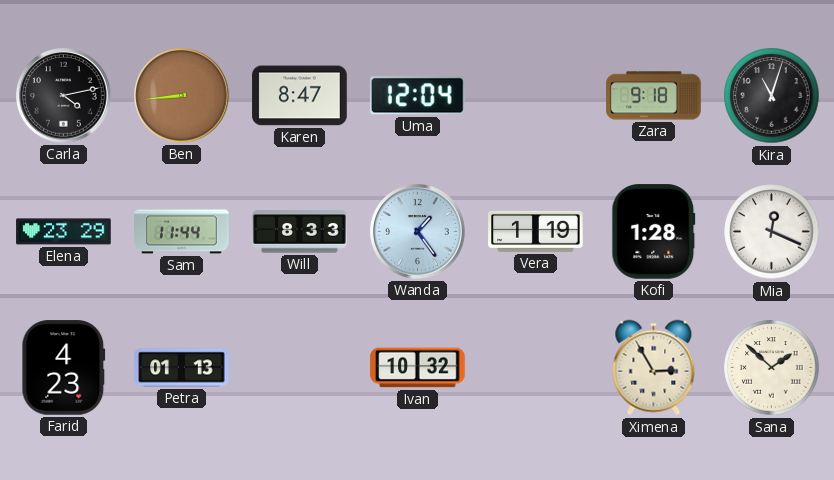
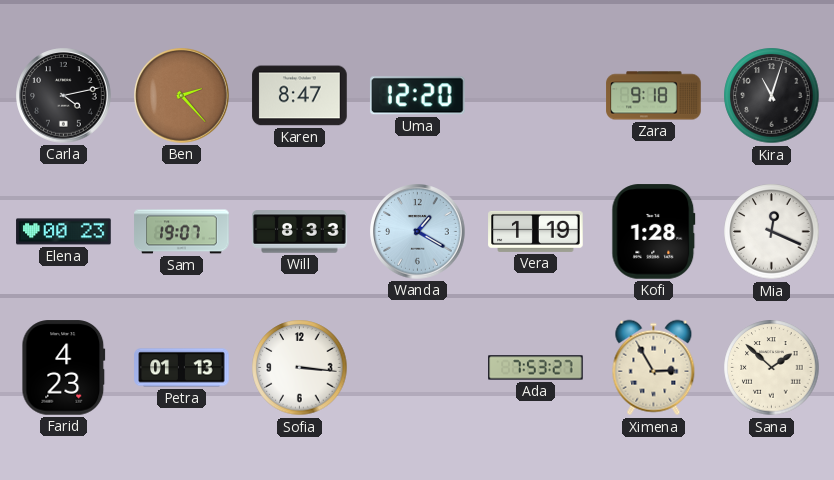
Ben: 8:44 -> 2:23
Uma: 12:04 -> 12:20
Elena: 23:29 -> 00:23
Sam: 11:44 -> 19:07
Wanda: 1:24 -> 1:20
Sofia: none -> 3:16
Ivan: 10:32 -> none
Ada: none -> 7:53
